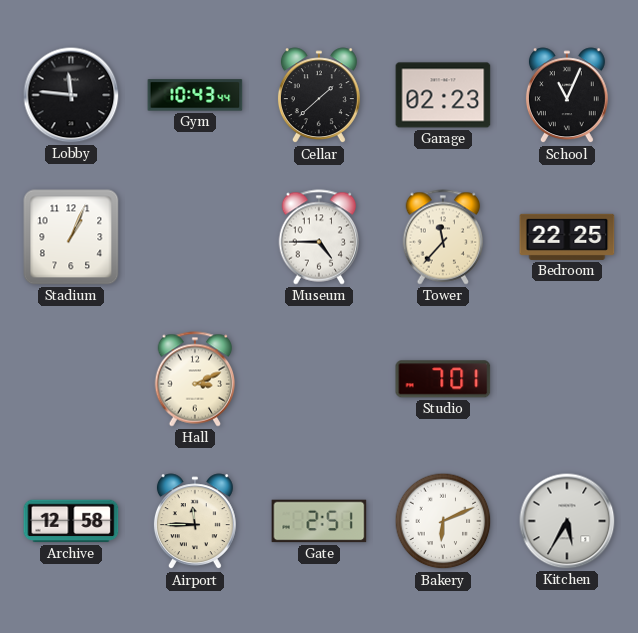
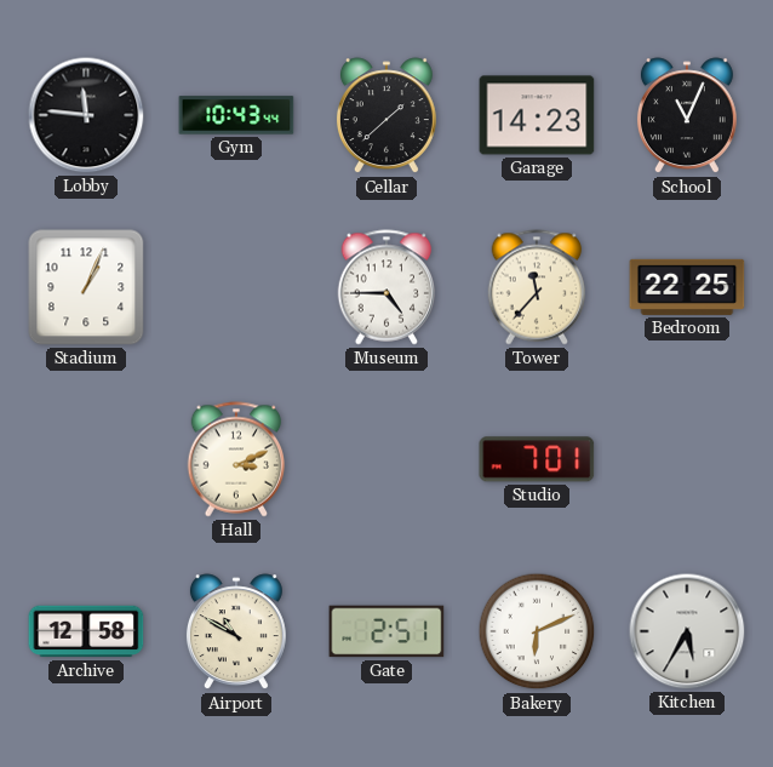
Garage: 02:23 -> 14:23
Airport: 11:45 -> 10:50
